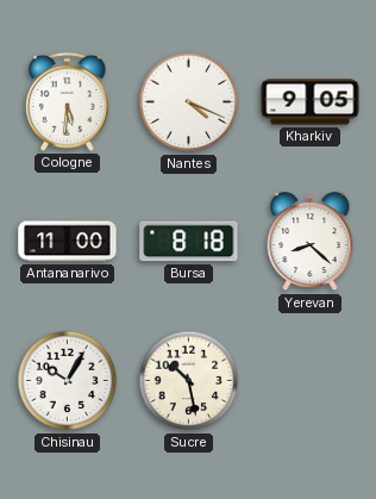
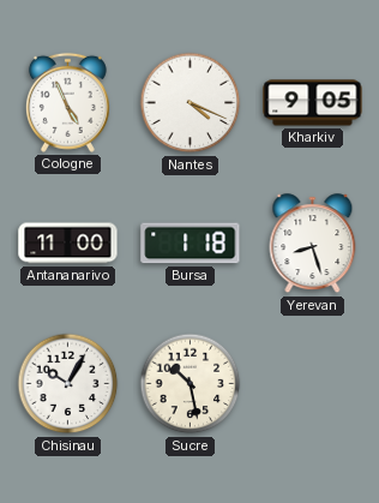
Cologne: 5:31 -> 4:56
Bursa: 8:18 -> 1:18
Yerevan: 8:22 -> 8:27
